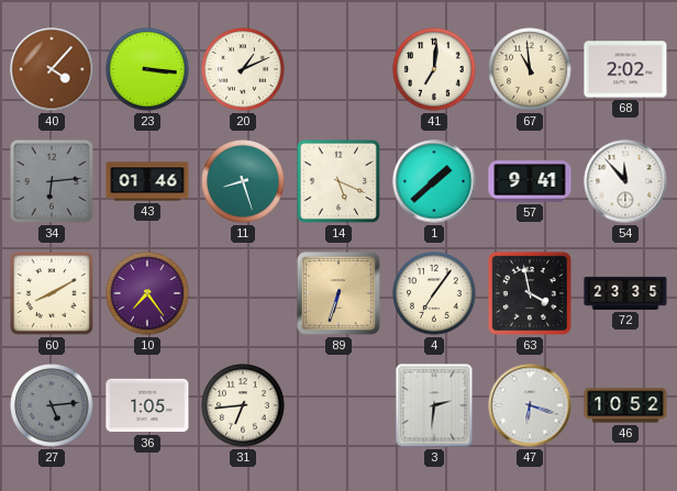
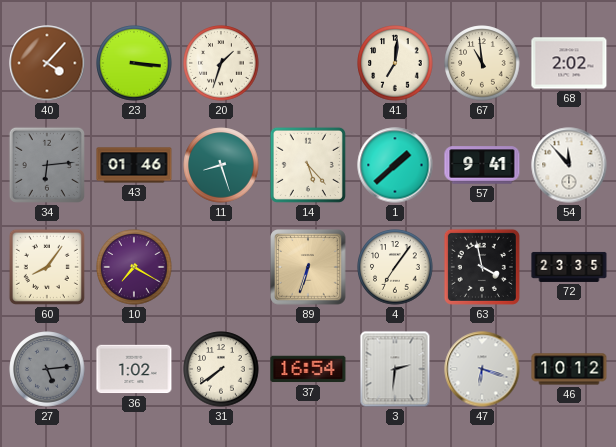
20: 1:11 -> 1:33
14: 5:19 -> 5:23
60: 8:10 -> 8:06
10: 7:24 -> 7:20
36: 1:05 -> 1:02
31: 6:44 -> 7:39
37: none -> 16:54
46: 10:52 -> 10:12
